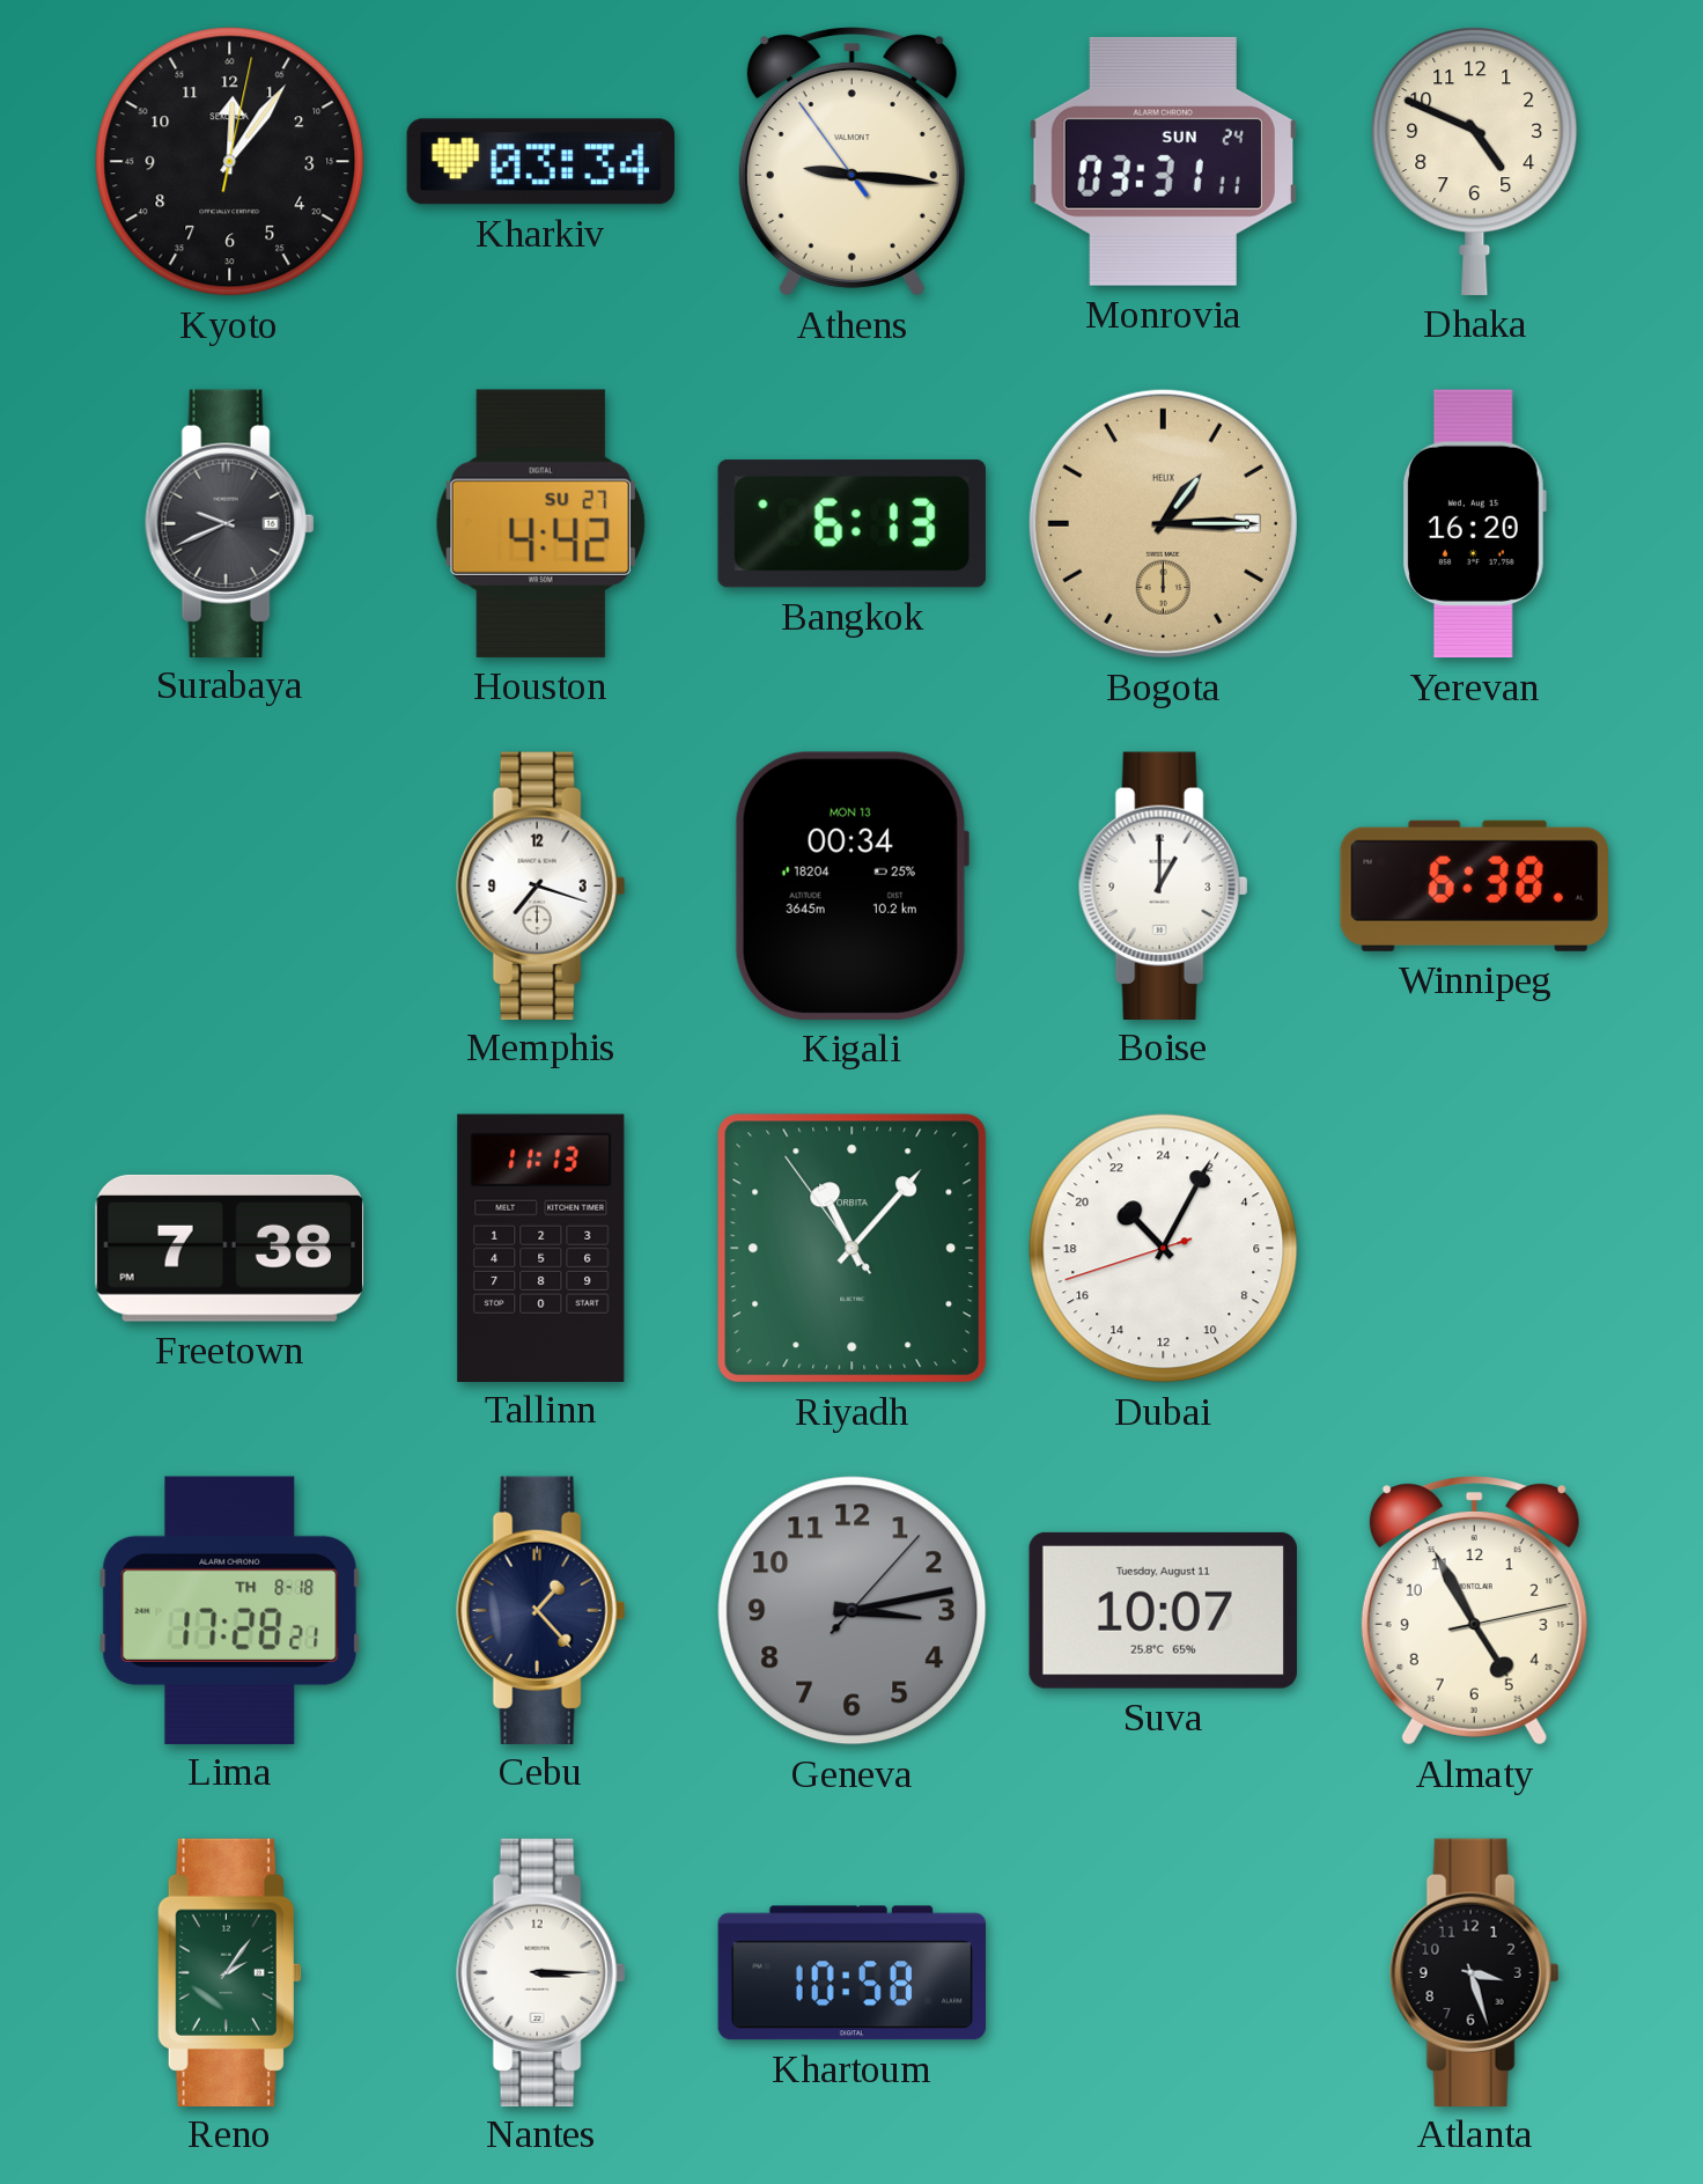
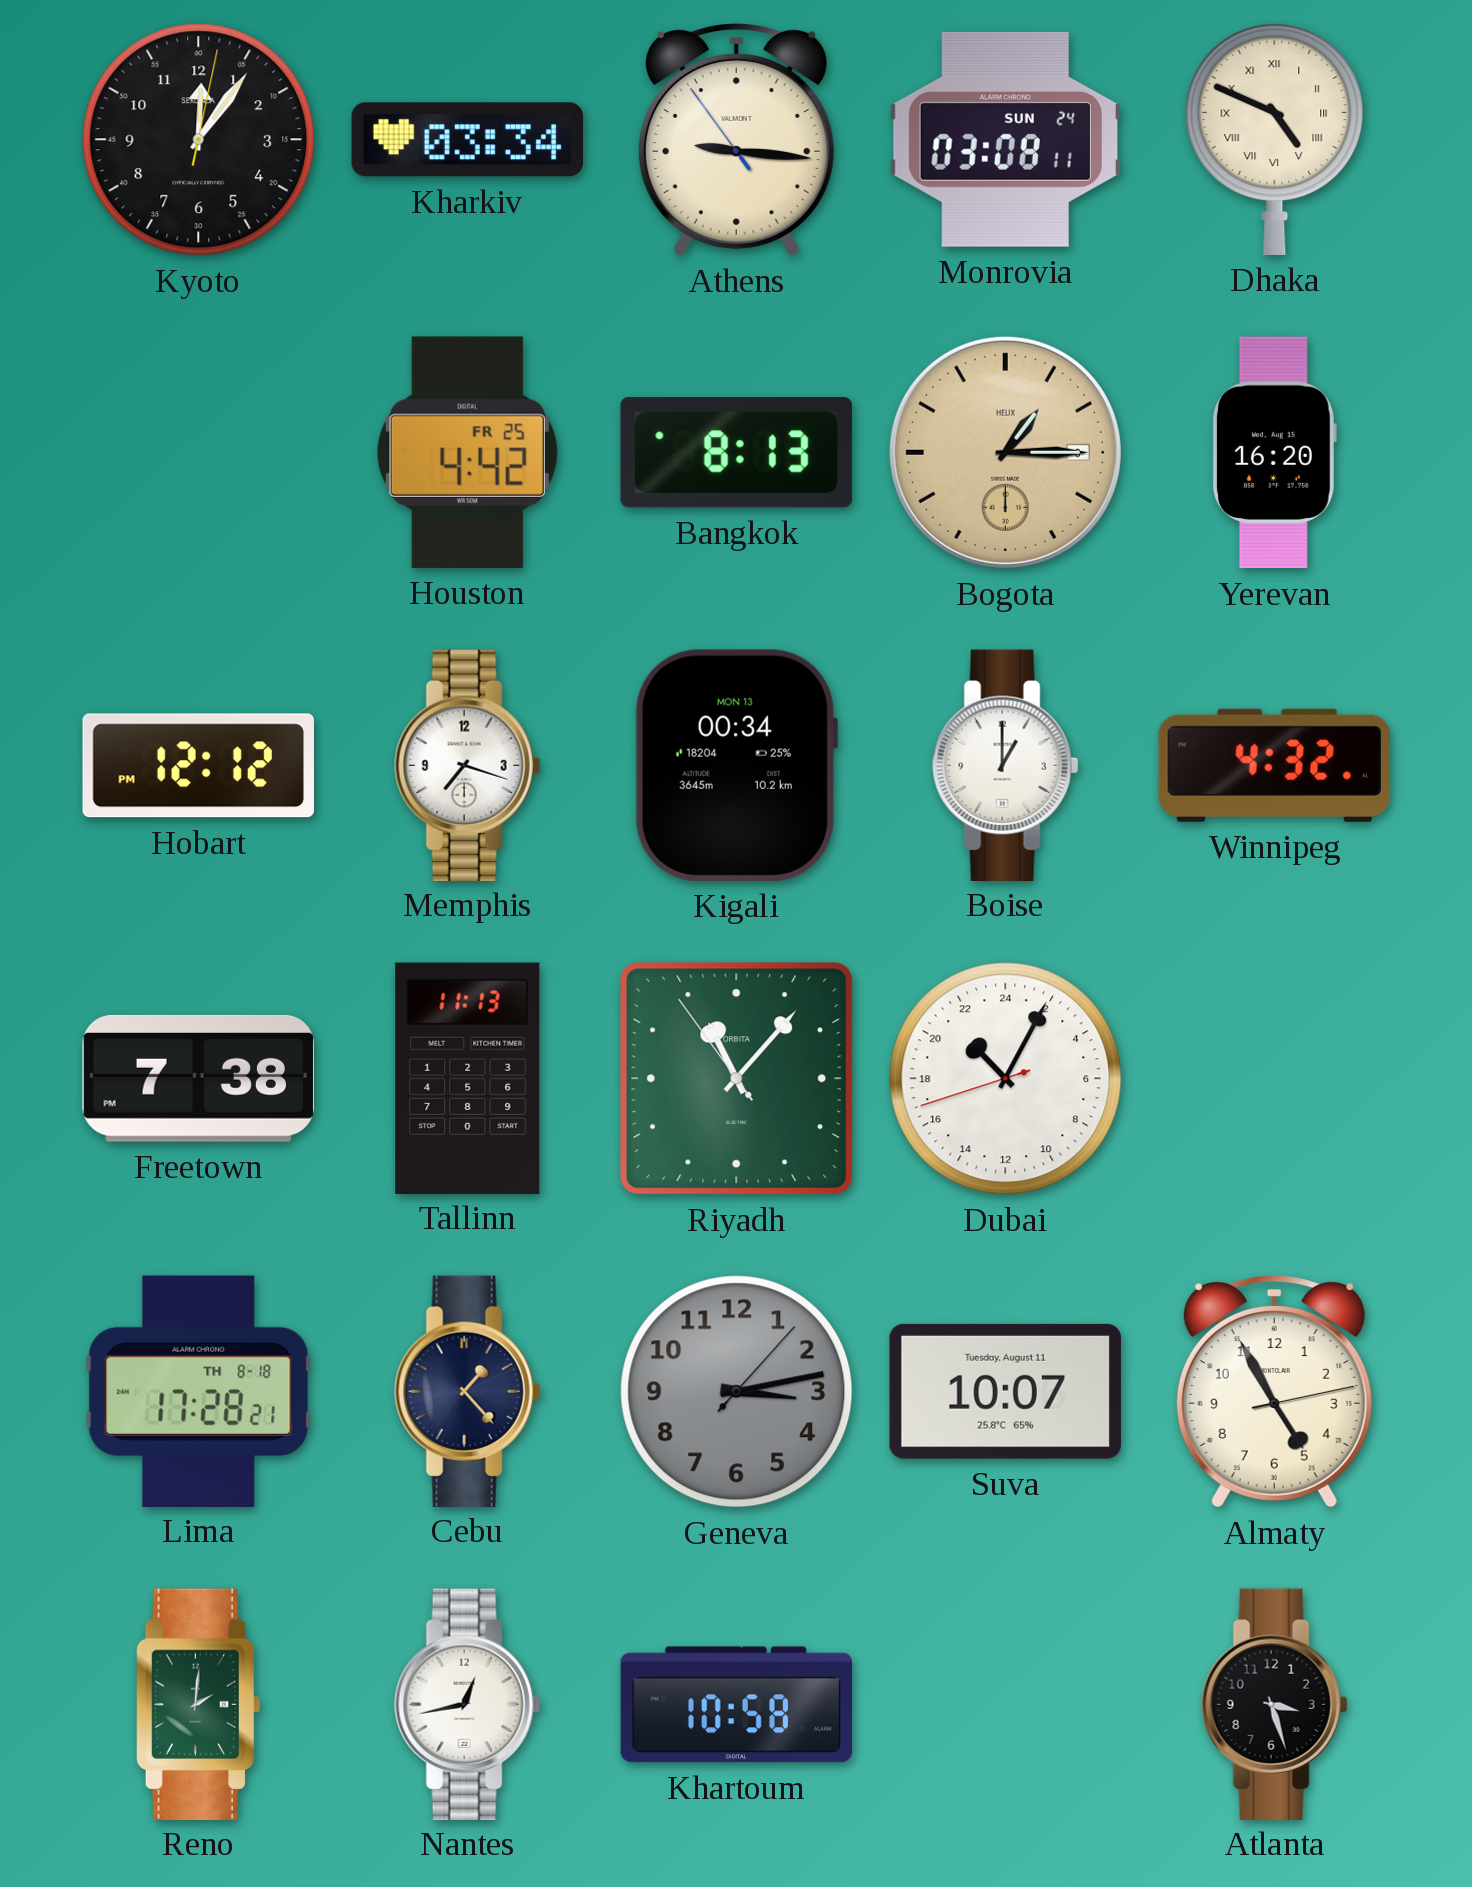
Monrovia: 03:31 -> 03:08
Dhaka numerals: Arabic -> Roman
Surabaya: 9:41 -> none
Houston date: SU 27 -> FR 25
Bangkok: 6:13 -> 8:13
Hobart: none -> 12:12
Winnipeg: 6:38 -> 4:32
Reno: 2:06 -> 2:01
Nantes: 3:15 -> 12:43
